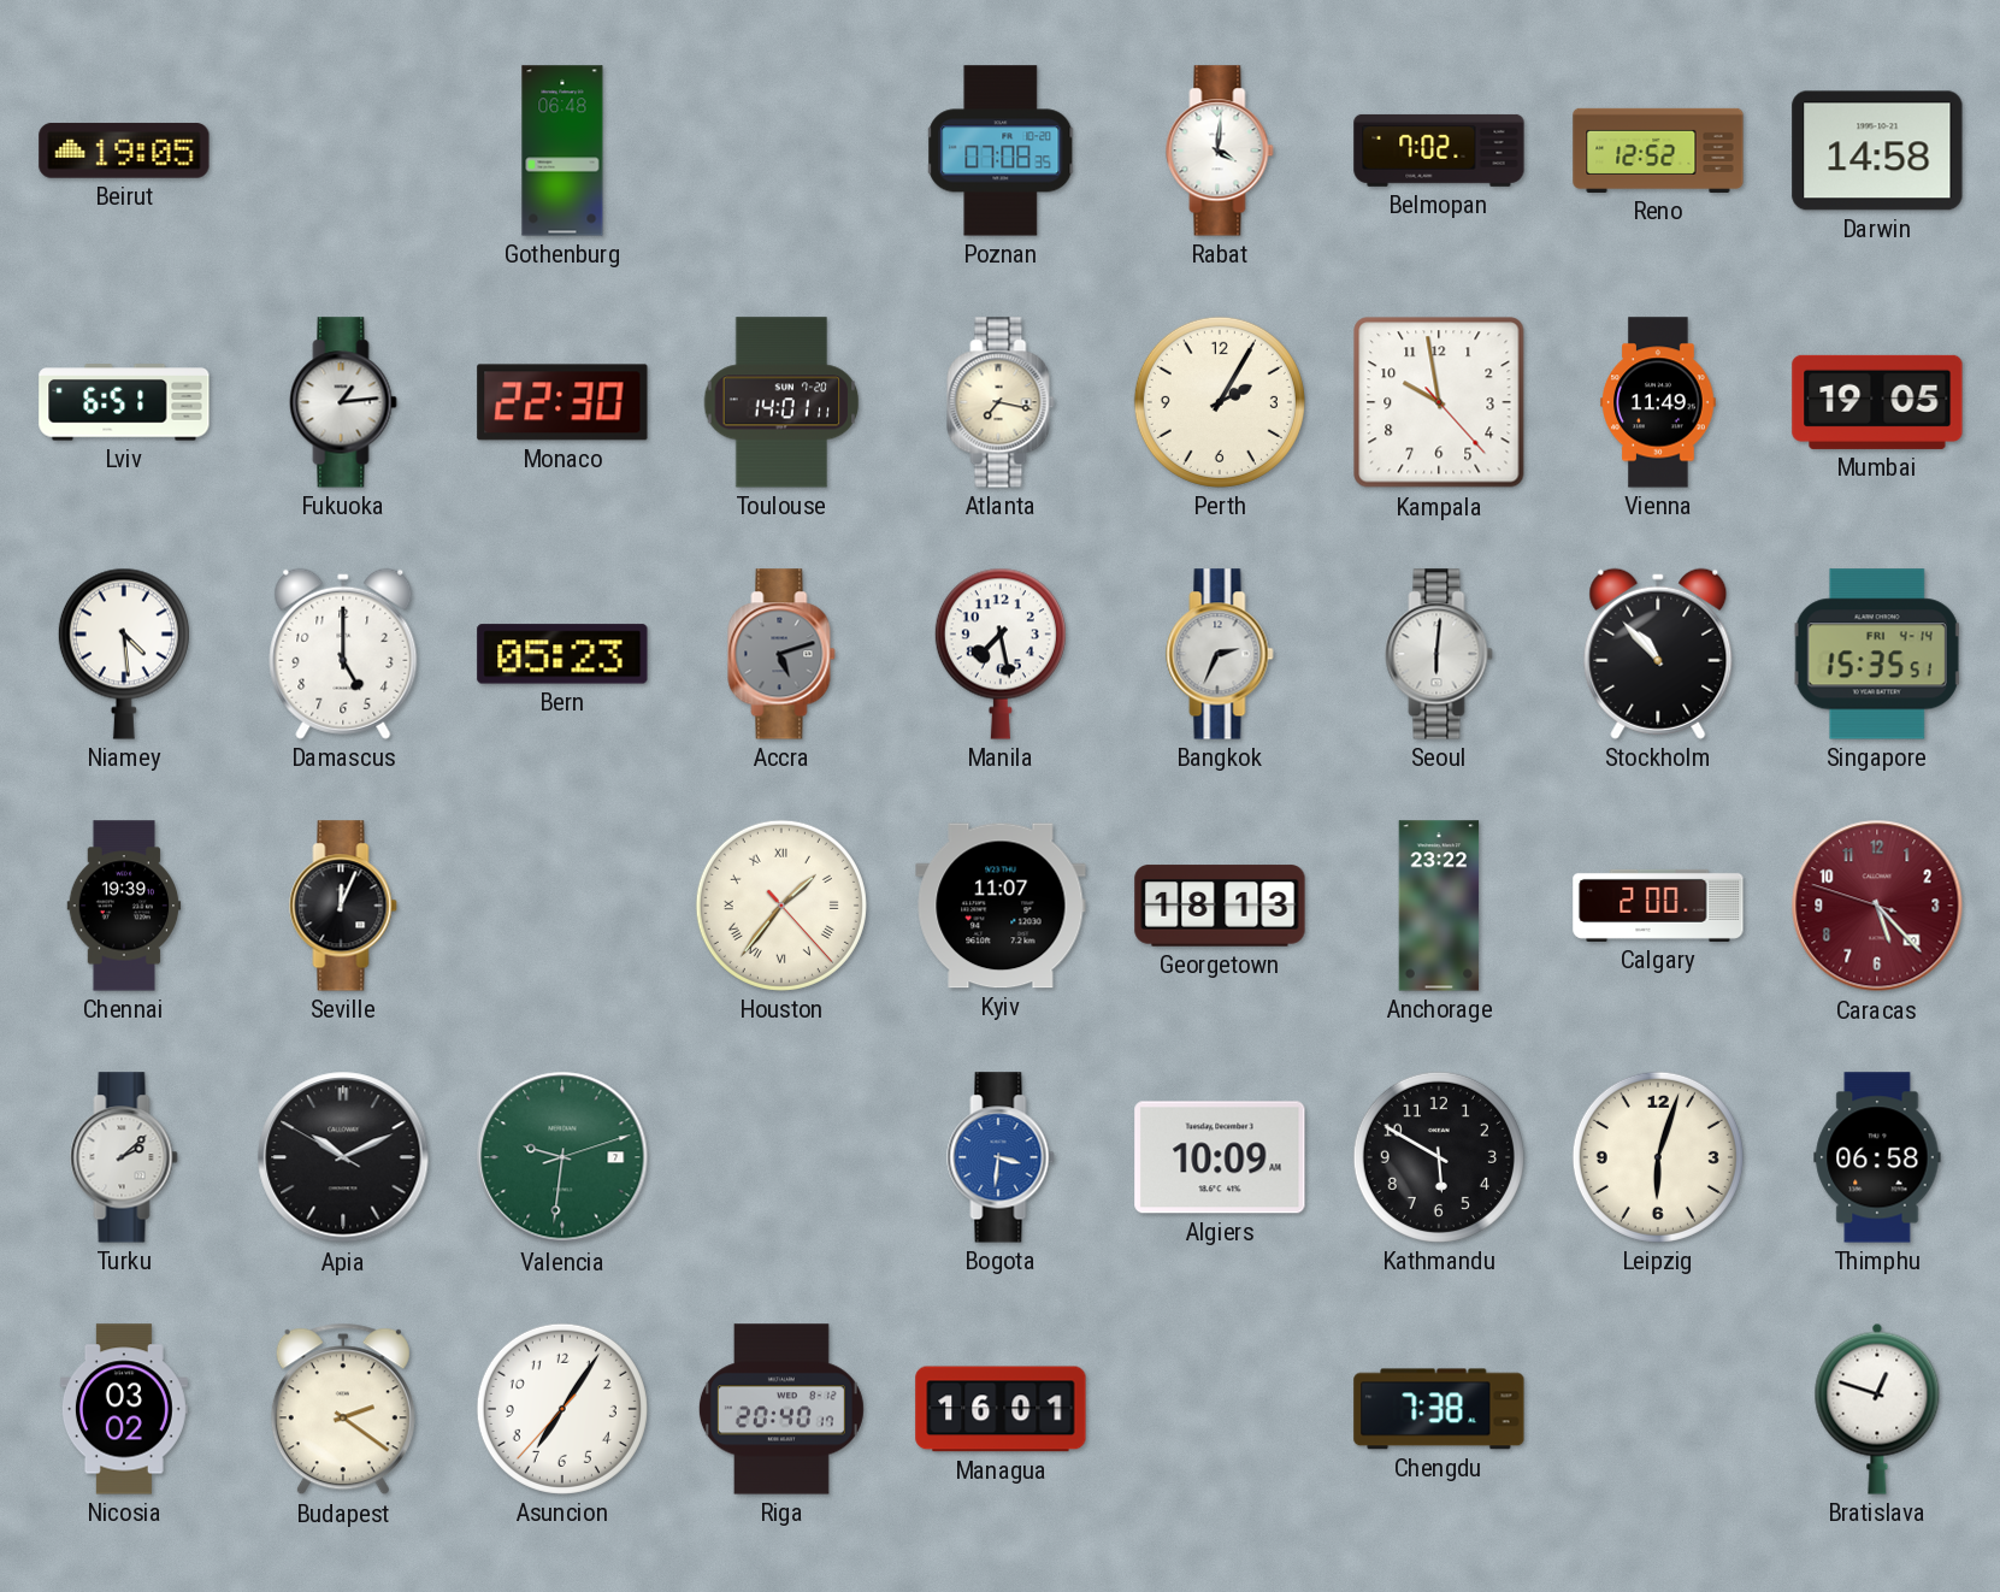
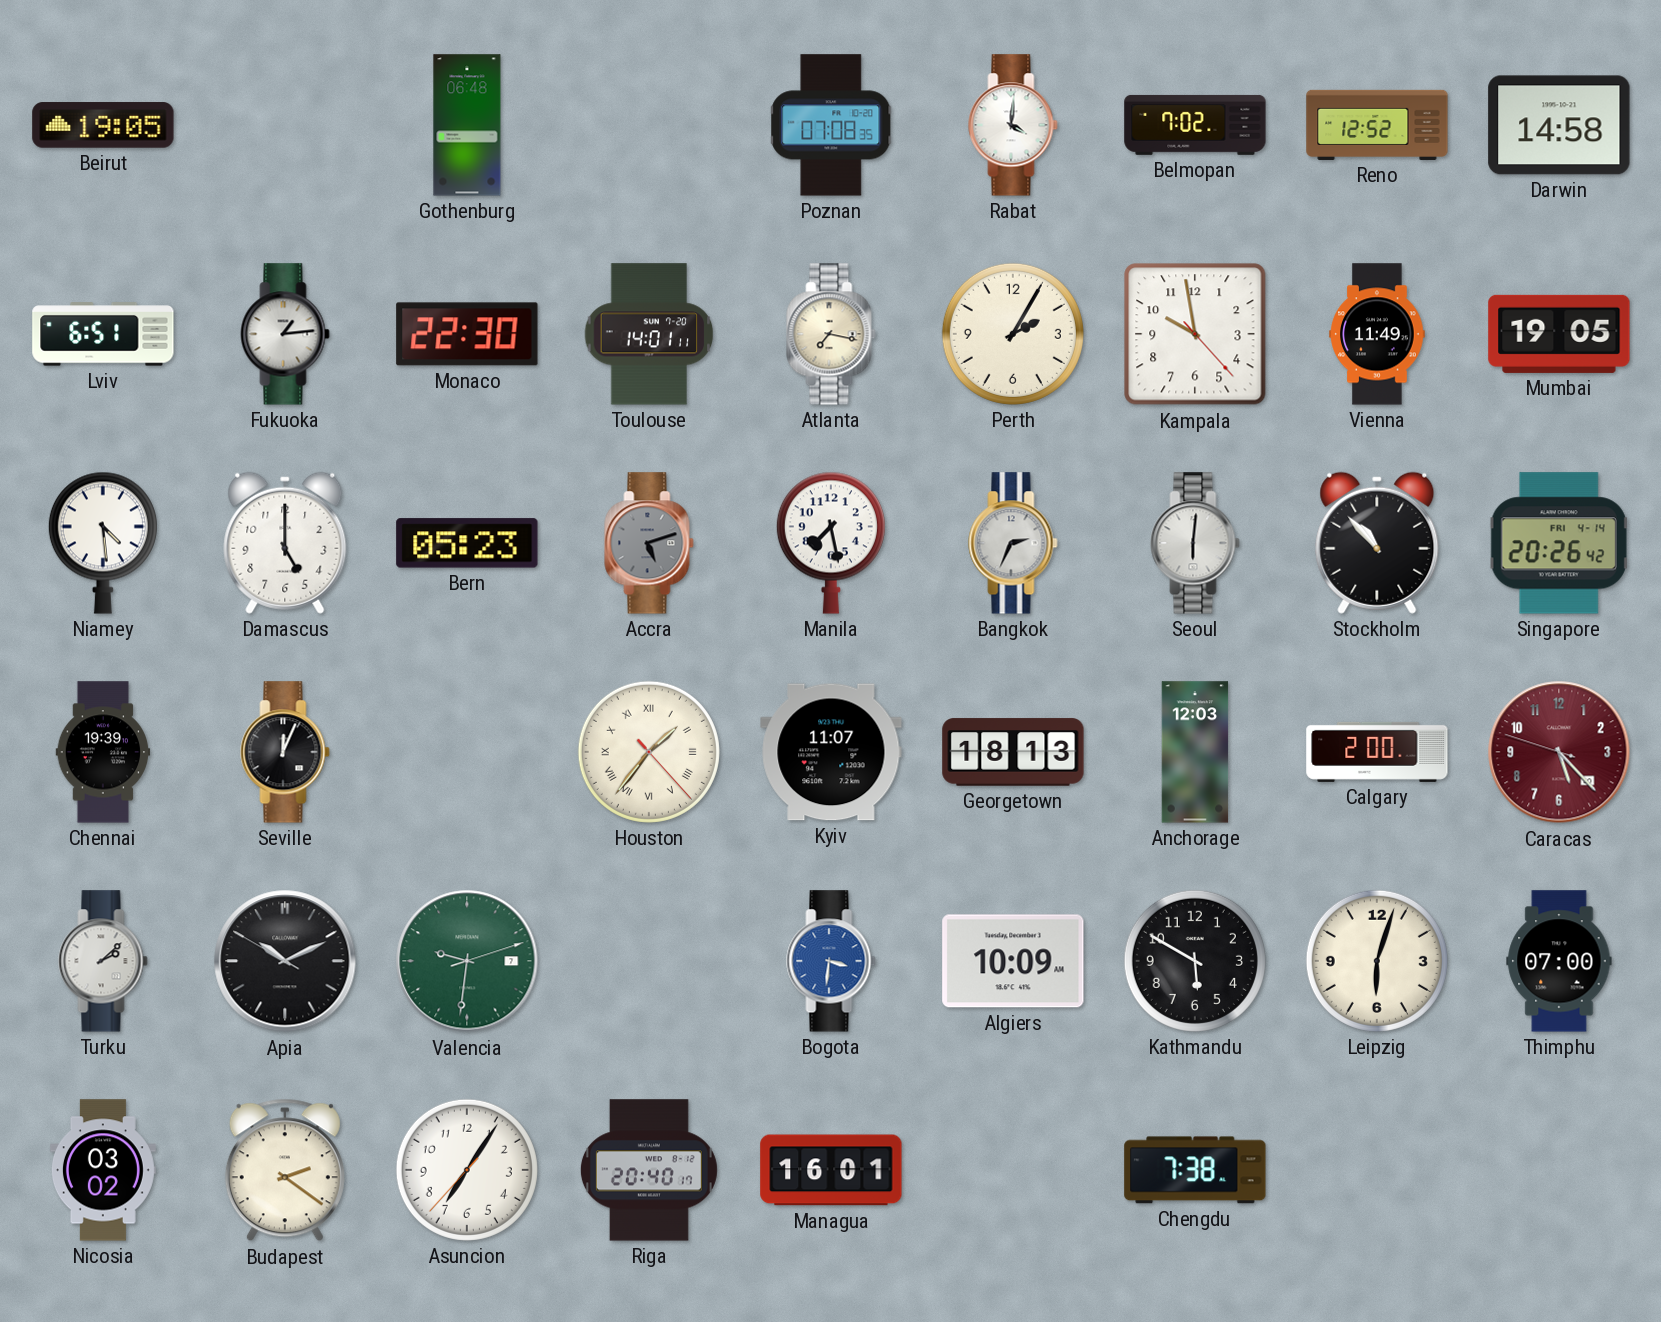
Singapore: 15:35 -> 20:26
Anchorage: 23:22 -> 12:03
Thimphu: 06:58 -> 07:00
Bratislava: 12:48 -> none
